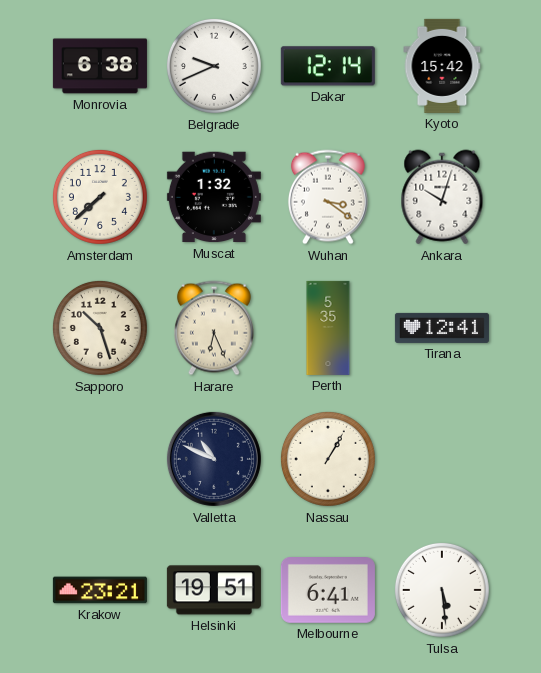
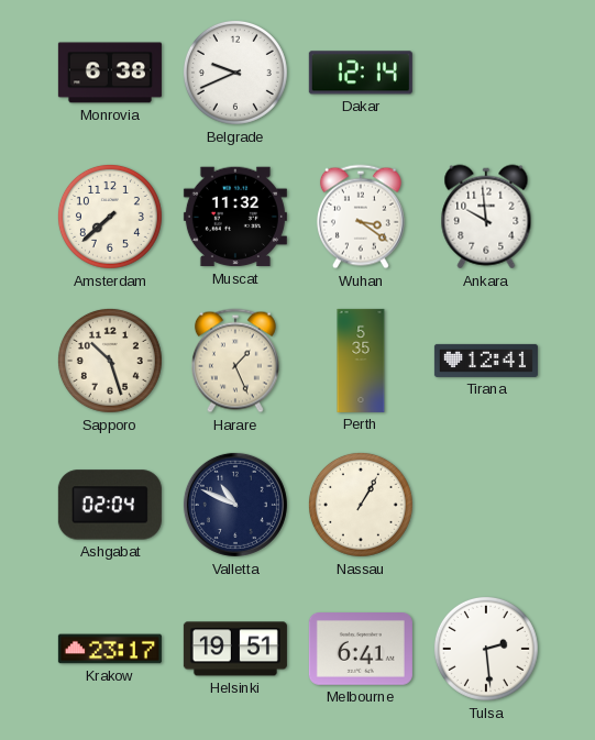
Kyoto: 15:42 -> none
Muscat: 1:32 -> 11:32
Ankara: 10:03 -> 9:59
Harare: 6:26 -> 1:26
Ashgabat: none -> 02:04
Krakow: 23:21 -> 23:17
Tulsa: 5:29 -> 2:29
